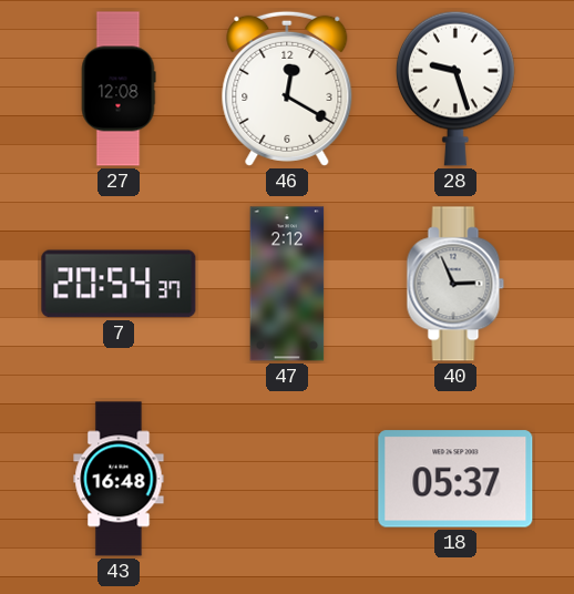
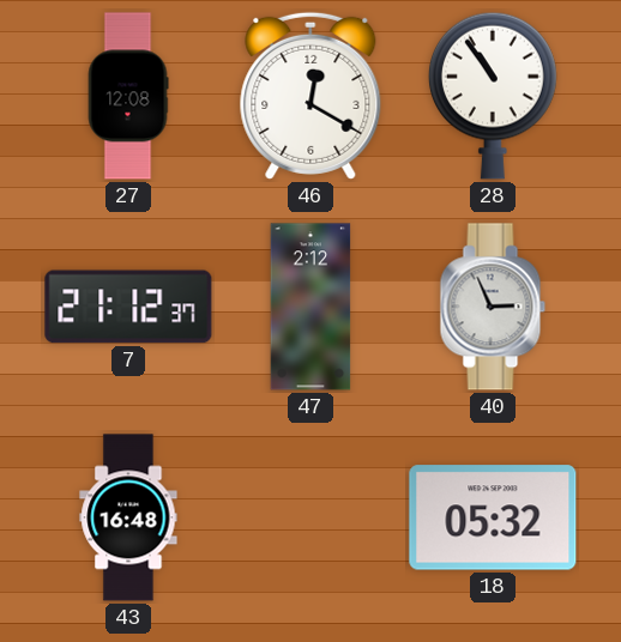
28: 9:27 -> 10:54
7: 20:54 -> 21:12
18: 05:37 -> 05:32
